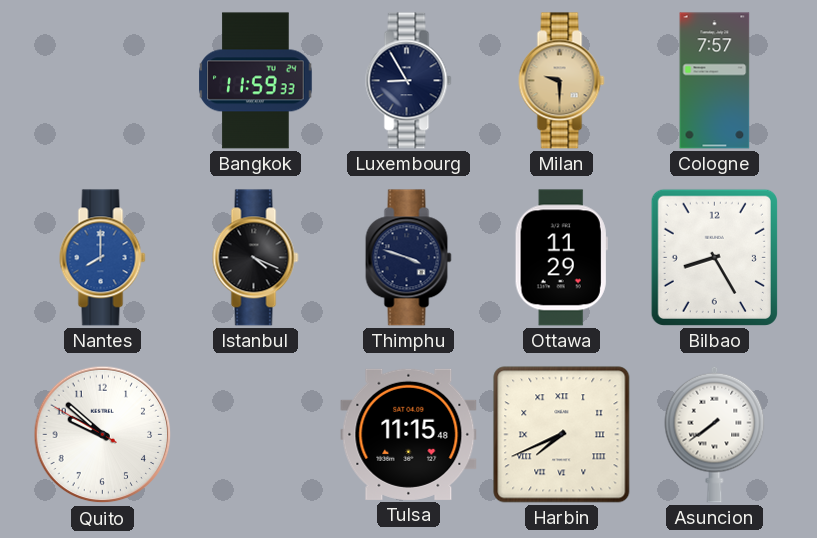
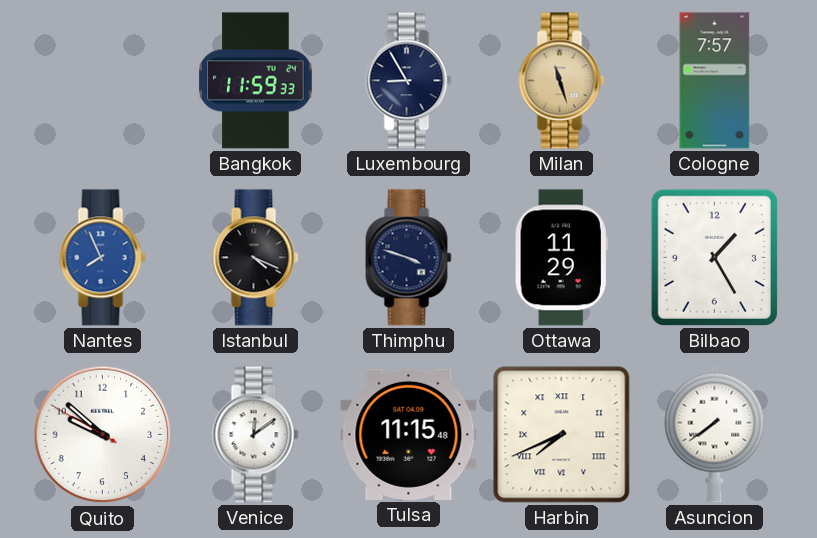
Milan: 9:30 -> 11:27
Nantes: 8:00 -> 7:56
Bilbao: 8:25 -> 1:25
Venice: none -> 12:09
